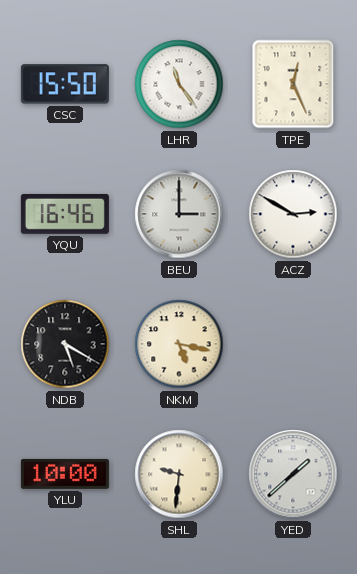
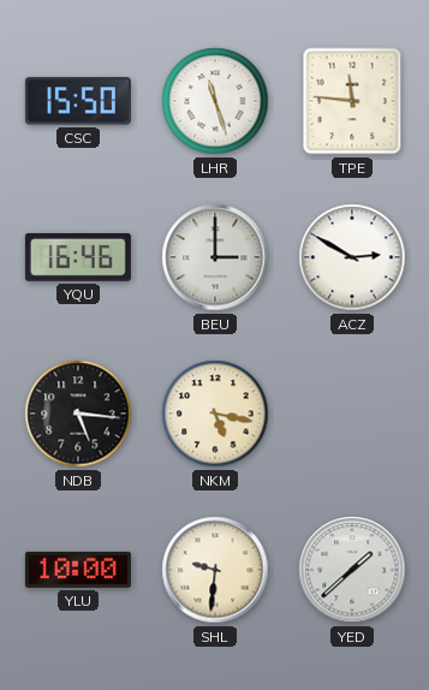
LHR: 11:24 -> 11:27
TPE: 12:26 -> 11:46
NDB: 5:20 -> 5:16
